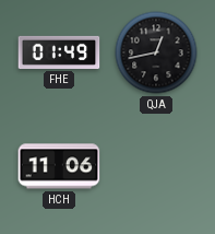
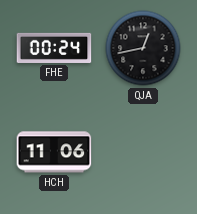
FHE: 01:49 -> 00:24
